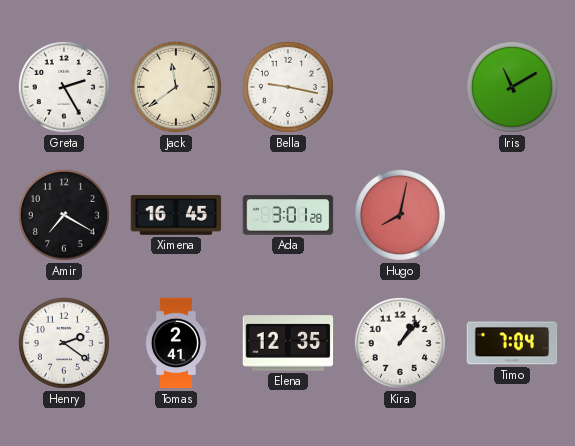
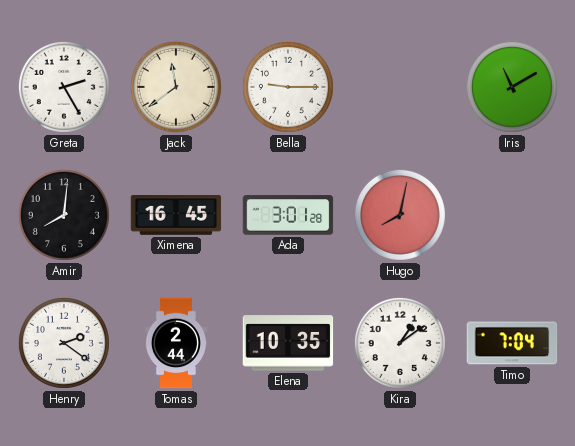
Bella: 9:17 -> 9:15
Amir: 7:20 -> 8:01
Tomas: 2:41 -> 2:44
Elena: 12:35 -> 10:35
Kira: 1:07 -> 1:09
